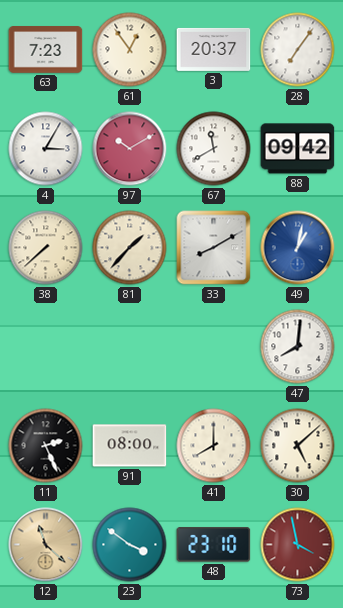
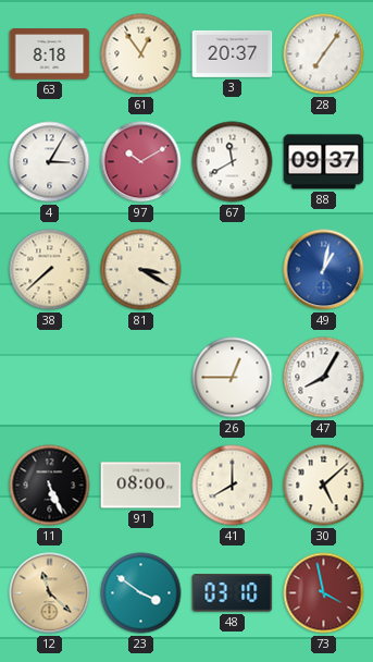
63: 7:23 -> 8:18
88: 09:42 -> 09:37
81: 1:37 -> 3:20
33: 8:10 -> none
26: none -> 12:45
47: 8:01 -> 8:05
11: 2:26 -> 5:26
48: 23:10 -> 03:10
